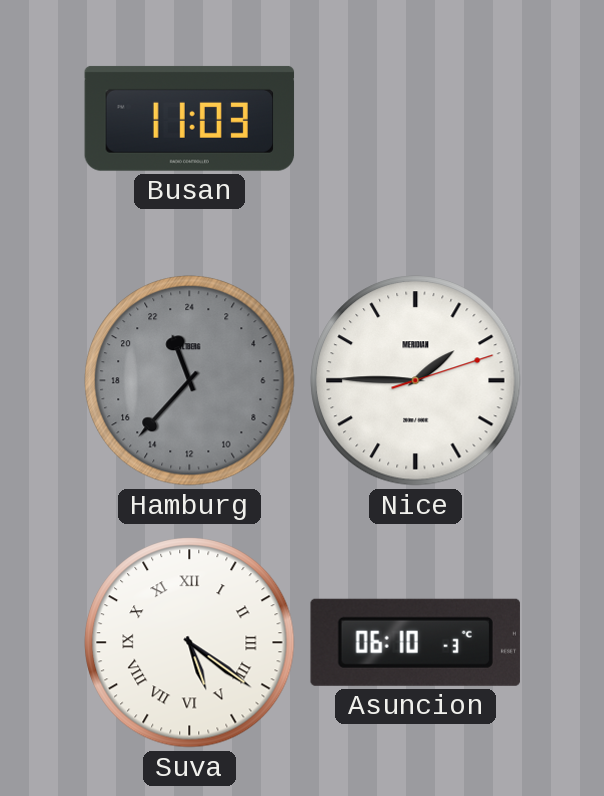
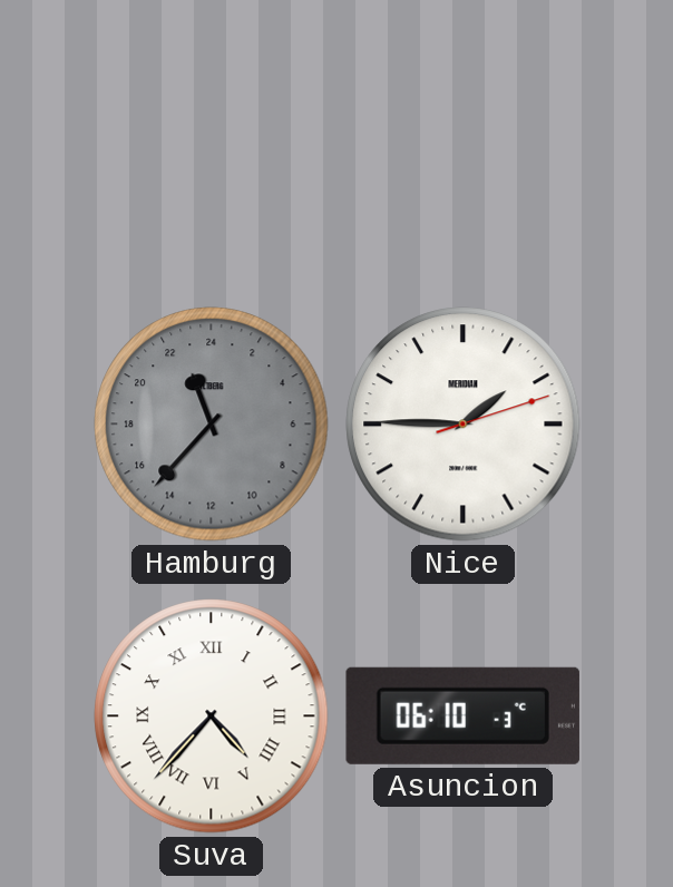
Busan: 11:03 -> none
Suva: 5:21 -> 4:37
